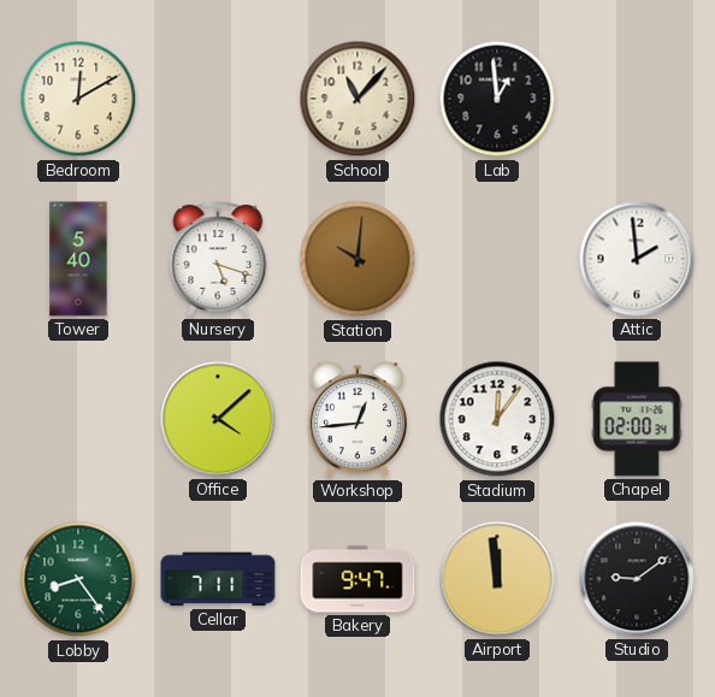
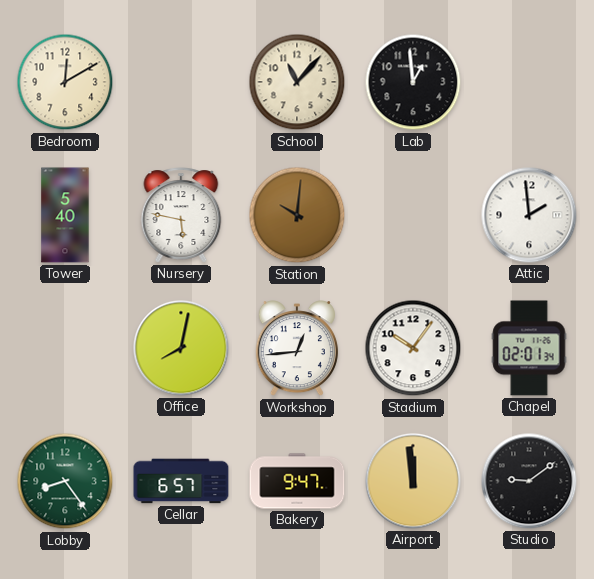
Nursery: 5:18 -> 5:47
Office: 4:08 -> 8:02
Stadium: 12:06 -> 10:06
Chapel: 02:00 -> 02:01
Cellar: 7:11 -> 6:57
